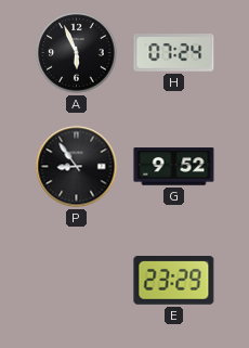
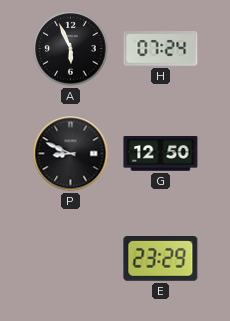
P: 8:54 -> 8:49
G: 9:52 -> 12:50
